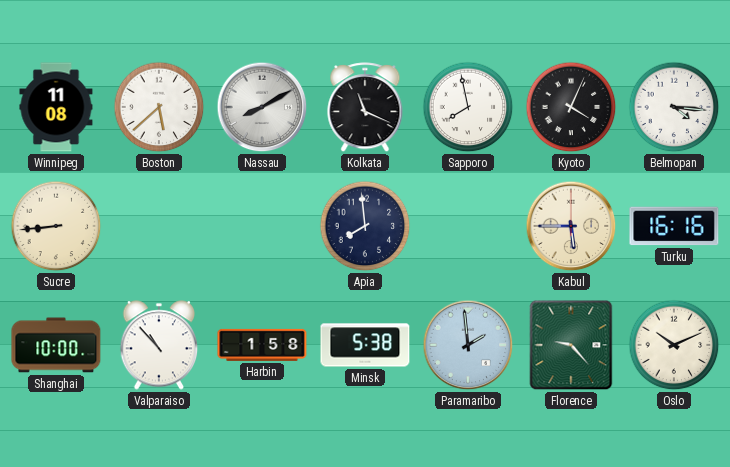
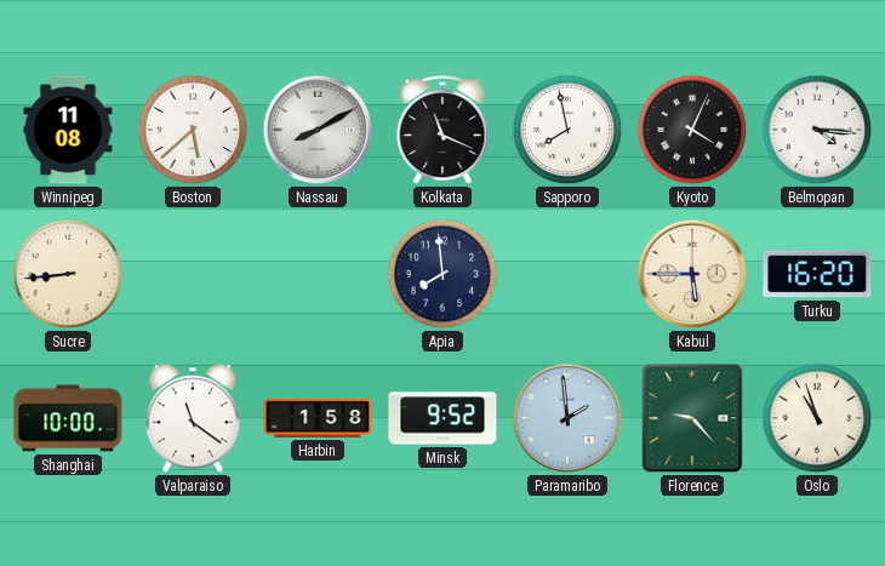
Turku: 16:16 -> 16:20
Valparaiso: 10:53 -> 11:21
Minsk: 5:38 -> 9:52
Oslo: 10:11 -> 10:57
